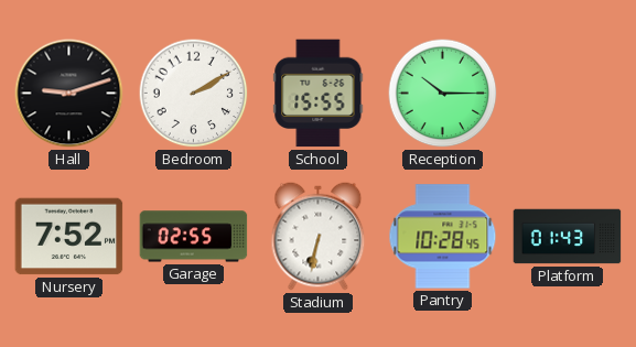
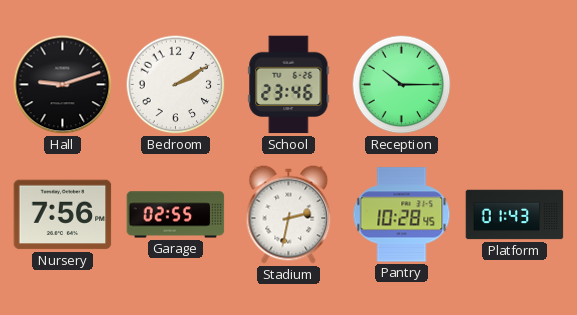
School: 15:55 -> 23:46
Nursery: 7:52 -> 7:56
Stadium: 6:32 -> 2:32
